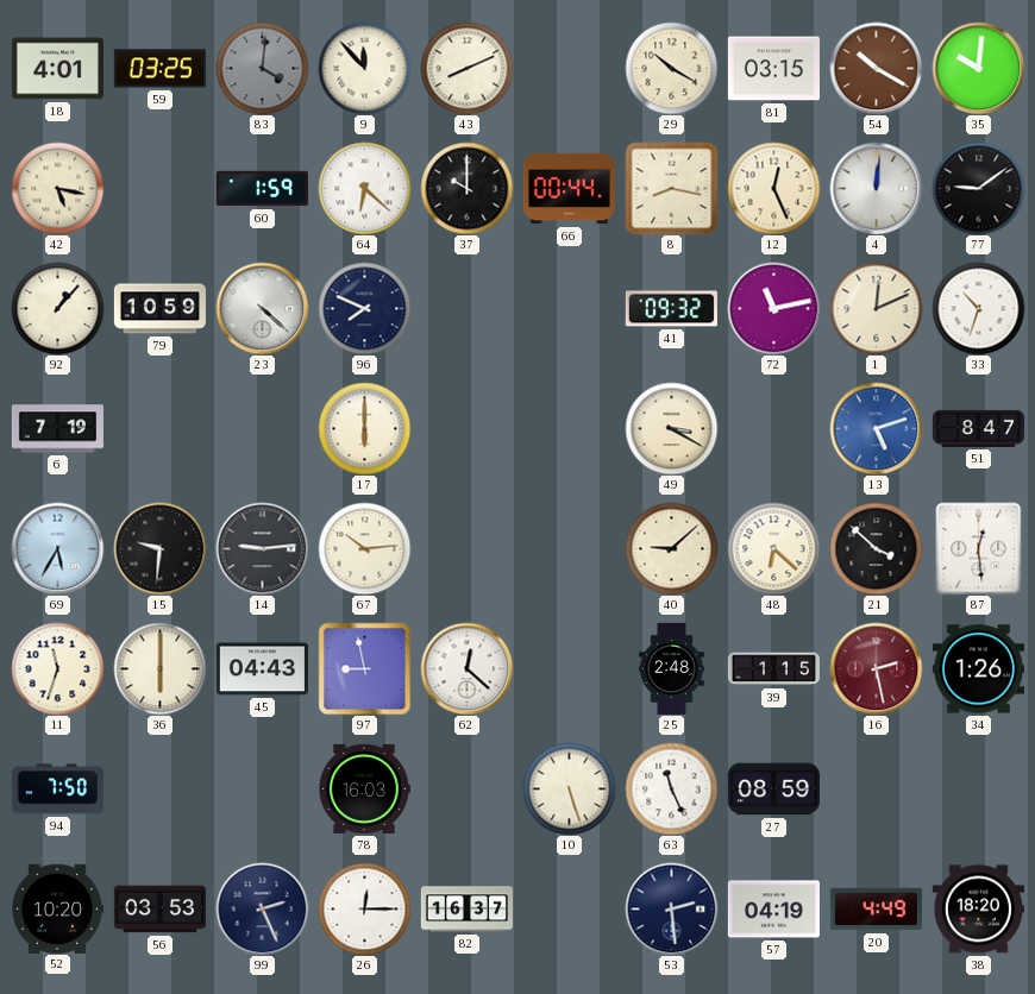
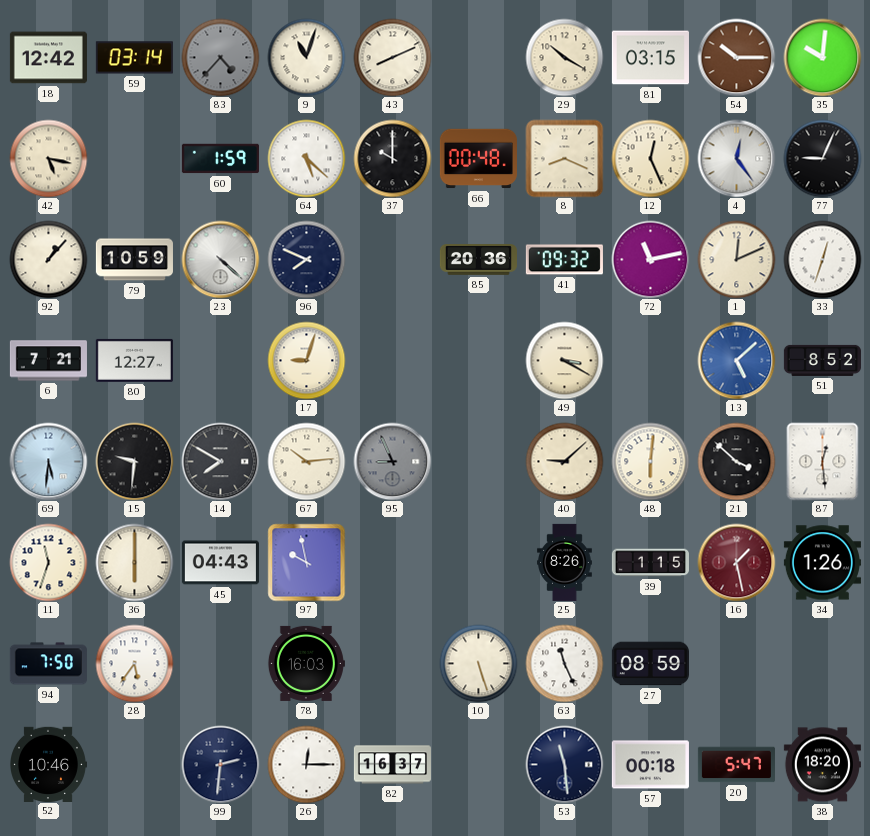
18: 4:01 -> 12:42
59: 03:25 -> 03:14
83: 4:01 -> 4:37
9: 11:53 -> 11:03
54: 10:20 -> 10:15
64: 6:22 -> 5:22
66: 00:44 -> 00:48
8: 8:17 -> 8:19
4: 12:01 -> 12:24
77: 9:09 -> 9:04
85: none -> 20:36
33: 10:33 -> 12:33
6: 7:19 -> 7:21
80: none -> 12:27
17: 6:00 -> 9:03
13: 5:12 -> 5:08
51: 8:47 -> 8:52
69: 5:35 -> 5:31
14: 9:14 -> 7:50
95: none -> 8:56
48: 6:22 -> 6:01
97: 8:58 -> 9:58
62: 12:22 -> none
25: 2:48 -> 8:26
16: 2:28 -> 1:28
28: none -> 5:36
52: 10:20 -> 10:46
56: 03:53 -> none
99: 2:26 -> 2:31
53: 2:29 -> 11:29
57: 04:19 -> 00:18
20: 4:49 -> 5:47
